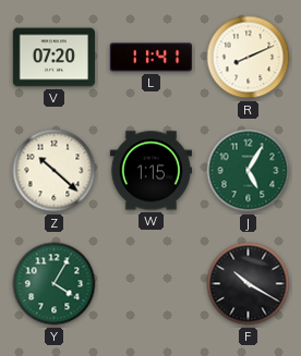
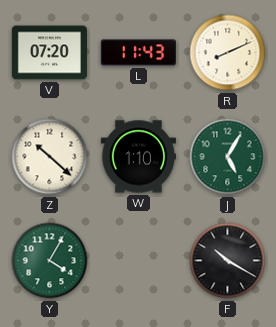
L: 11:41 -> 11:43
W: 1:15 -> 1:10
